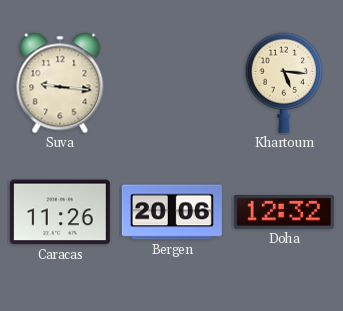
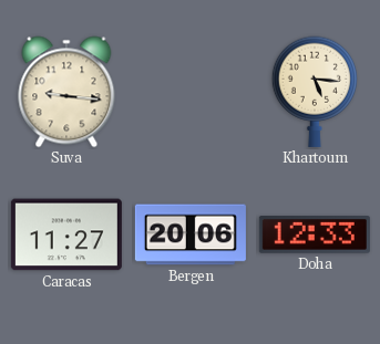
Caracas: 11:26 -> 11:27
Doha: 12:32 -> 12:33
